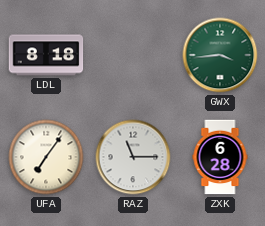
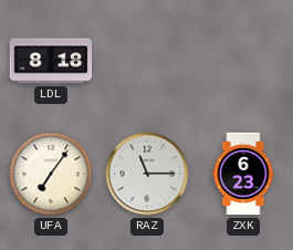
GWX: 3:44 -> none
ZXK: 6:28 -> 6:23
